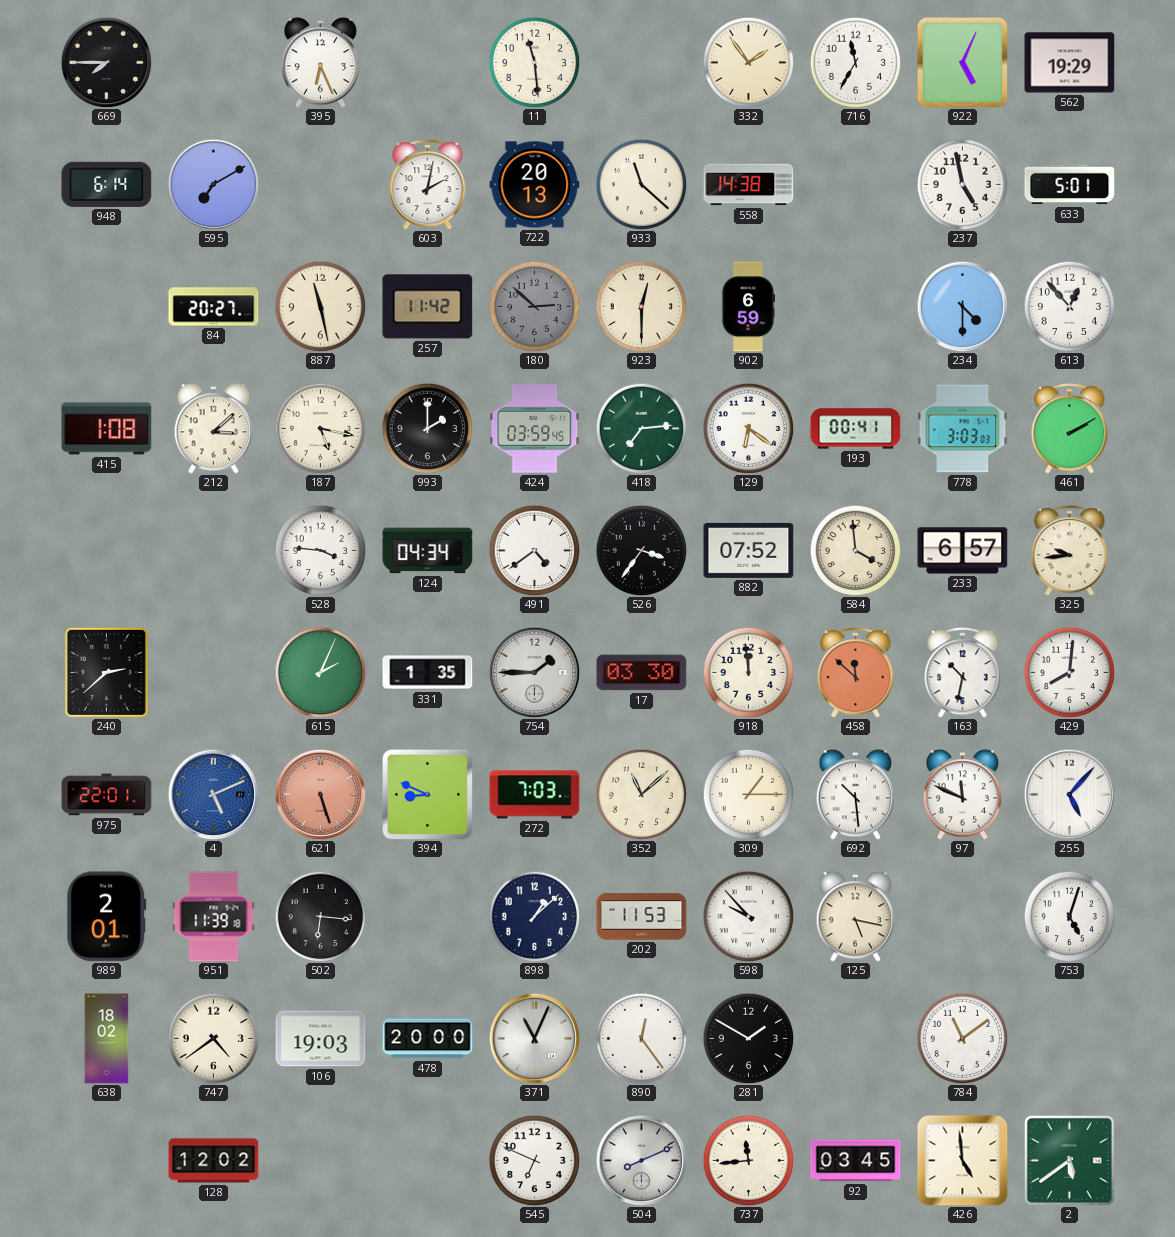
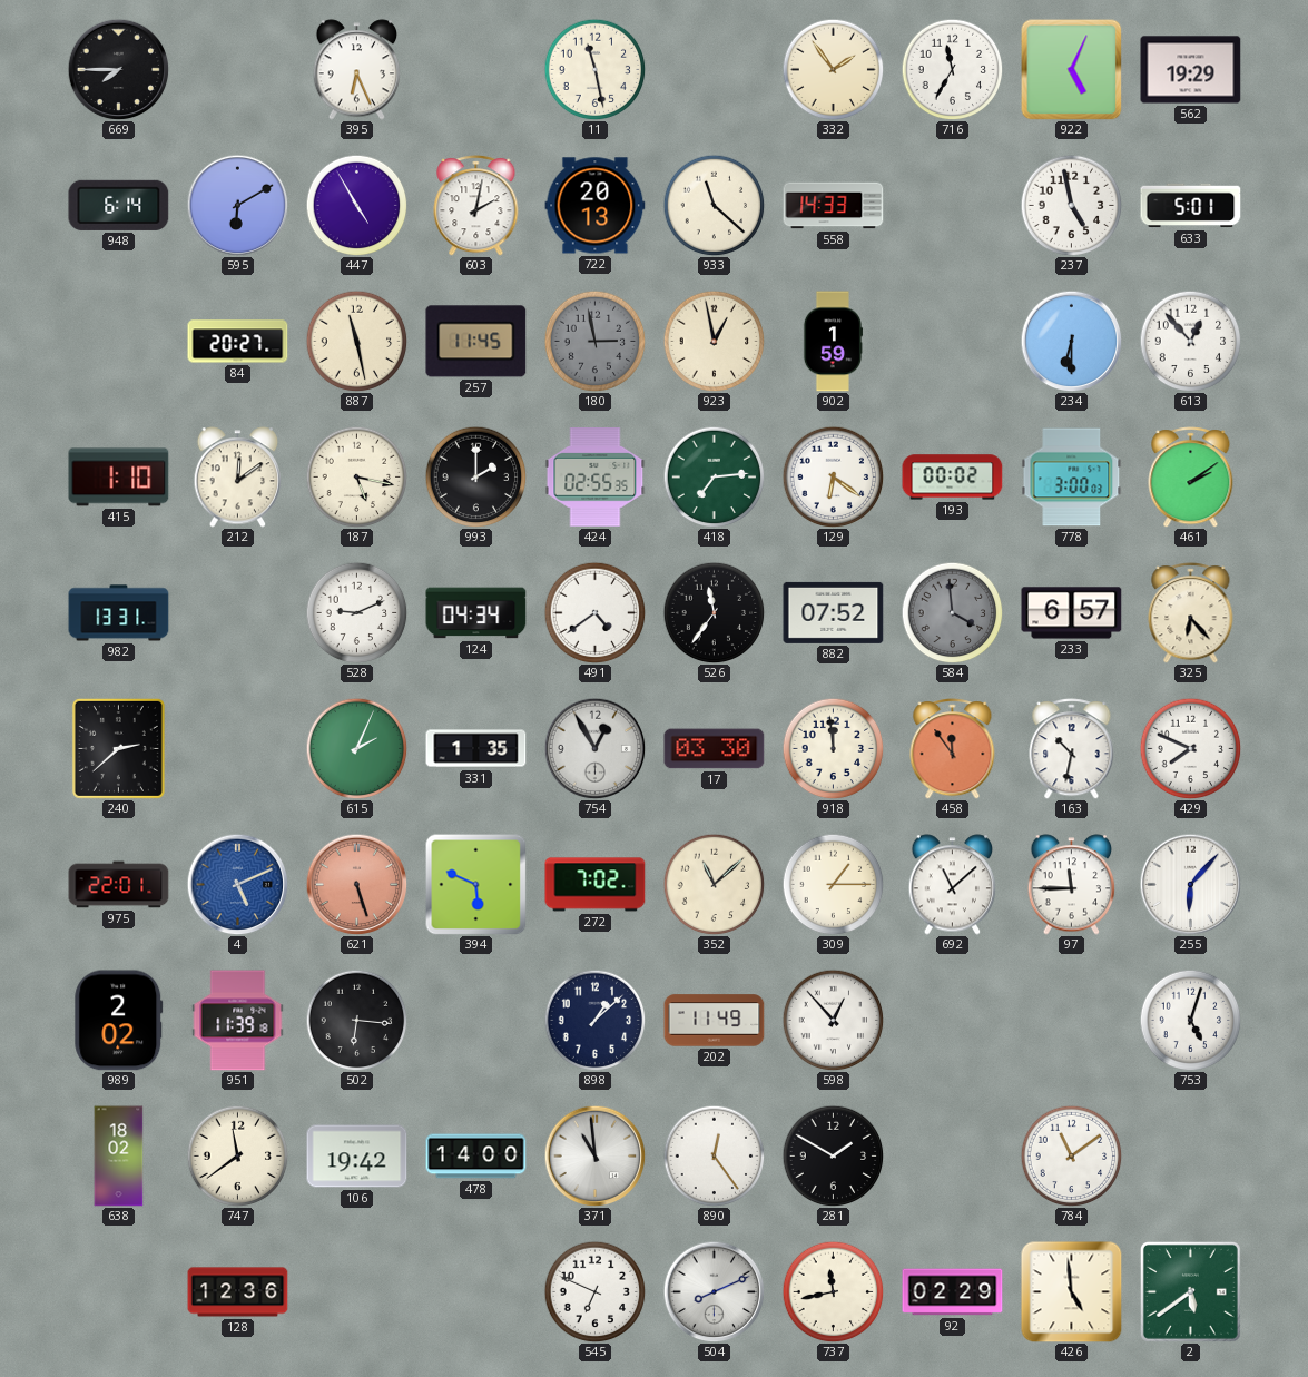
11: 11:29 -> 11:28
595: 7:10 -> 6:10
447: none -> 4:55
558: 14:38 -> 14:33
257: 11:42 -> 11:45
180: 2:52 -> 2:58
923: 12:30 -> 12:58
902: 6:59 -> 1:59
234: 4:30 -> 6:30
415: 1:08 -> 1:10
212: 3:08 -> 12:09
424: 03:59 -> 02:55
193: 00:41 -> 00:02
778: 3:03 -> 3:00
461: 2:10 -> 2:09
982: none -> 13:31
528: 3:46 -> 9:11
526: 3:36 -> 11:36
584 dial: cream -> grey
325: 9:44 -> 6:23
754: 1:45 -> 12:55
458: 11:52 -> 11:54
429: 8:01 -> 7:49
394: 8:49 -> 5:49
272: 7:03 -> 7:02
692: 10:29 -> 11:08
97: 11:49 -> 11:45
255: 5:07 -> 6:07
989: 2:01 -> 2:02
202: 11:53 -> 11:49
598: 9:53 -> 12:53
125: 5:17 -> none
747: 4:39 -> 11:39
106: 19:03 -> 19:42
478: 20:00 -> 14:00
371: 11:04 -> 10:59
128: 12:02 -> 12:36
737: 11:44 -> 11:43
92: 03:45 -> 02:29
